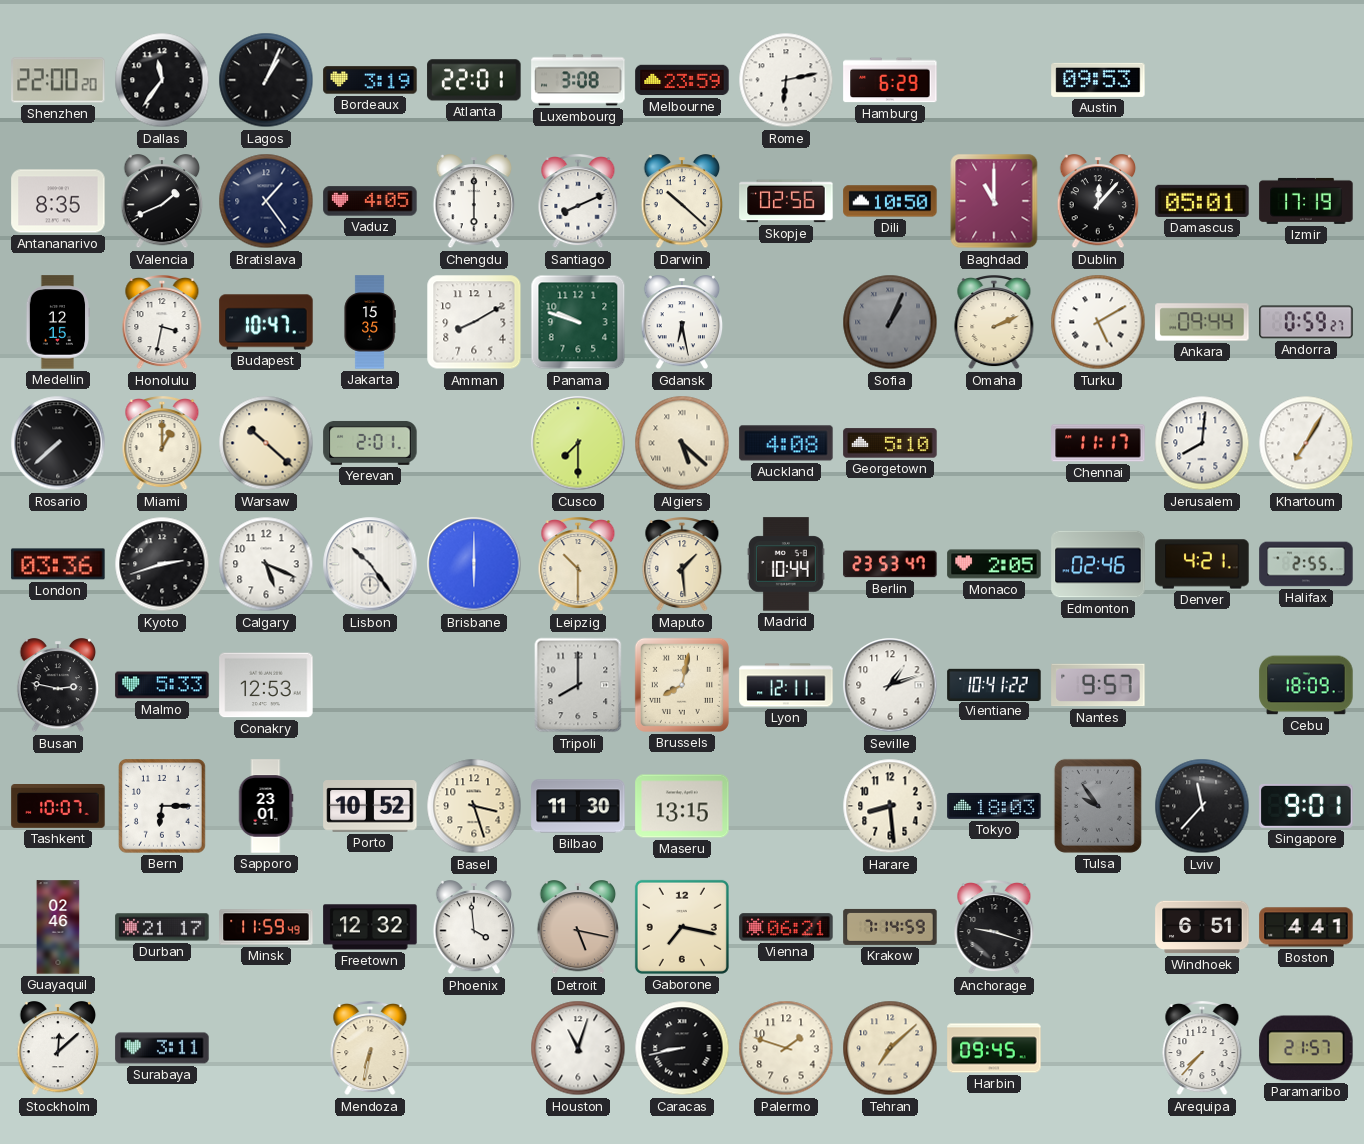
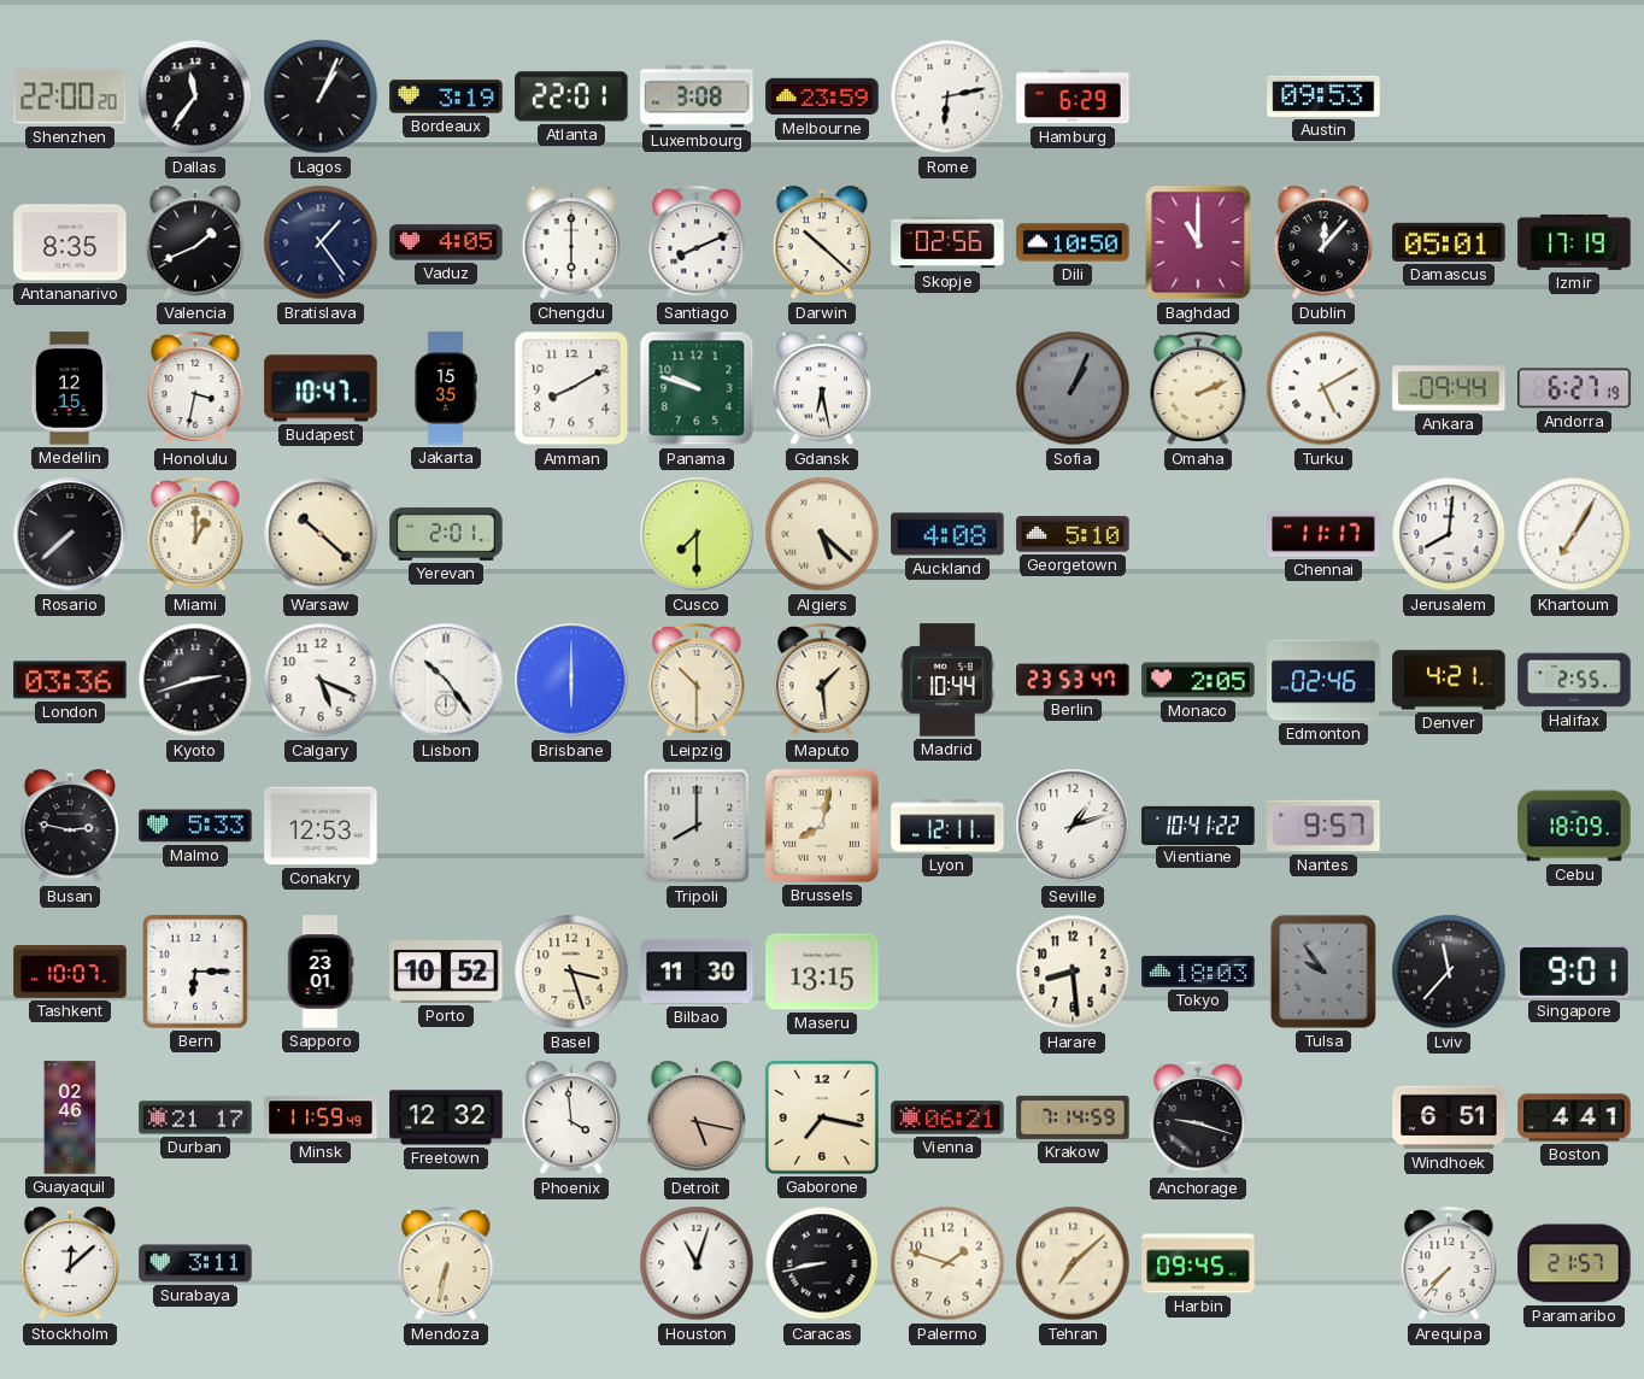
Andorra: 0:59 -> 6:27
